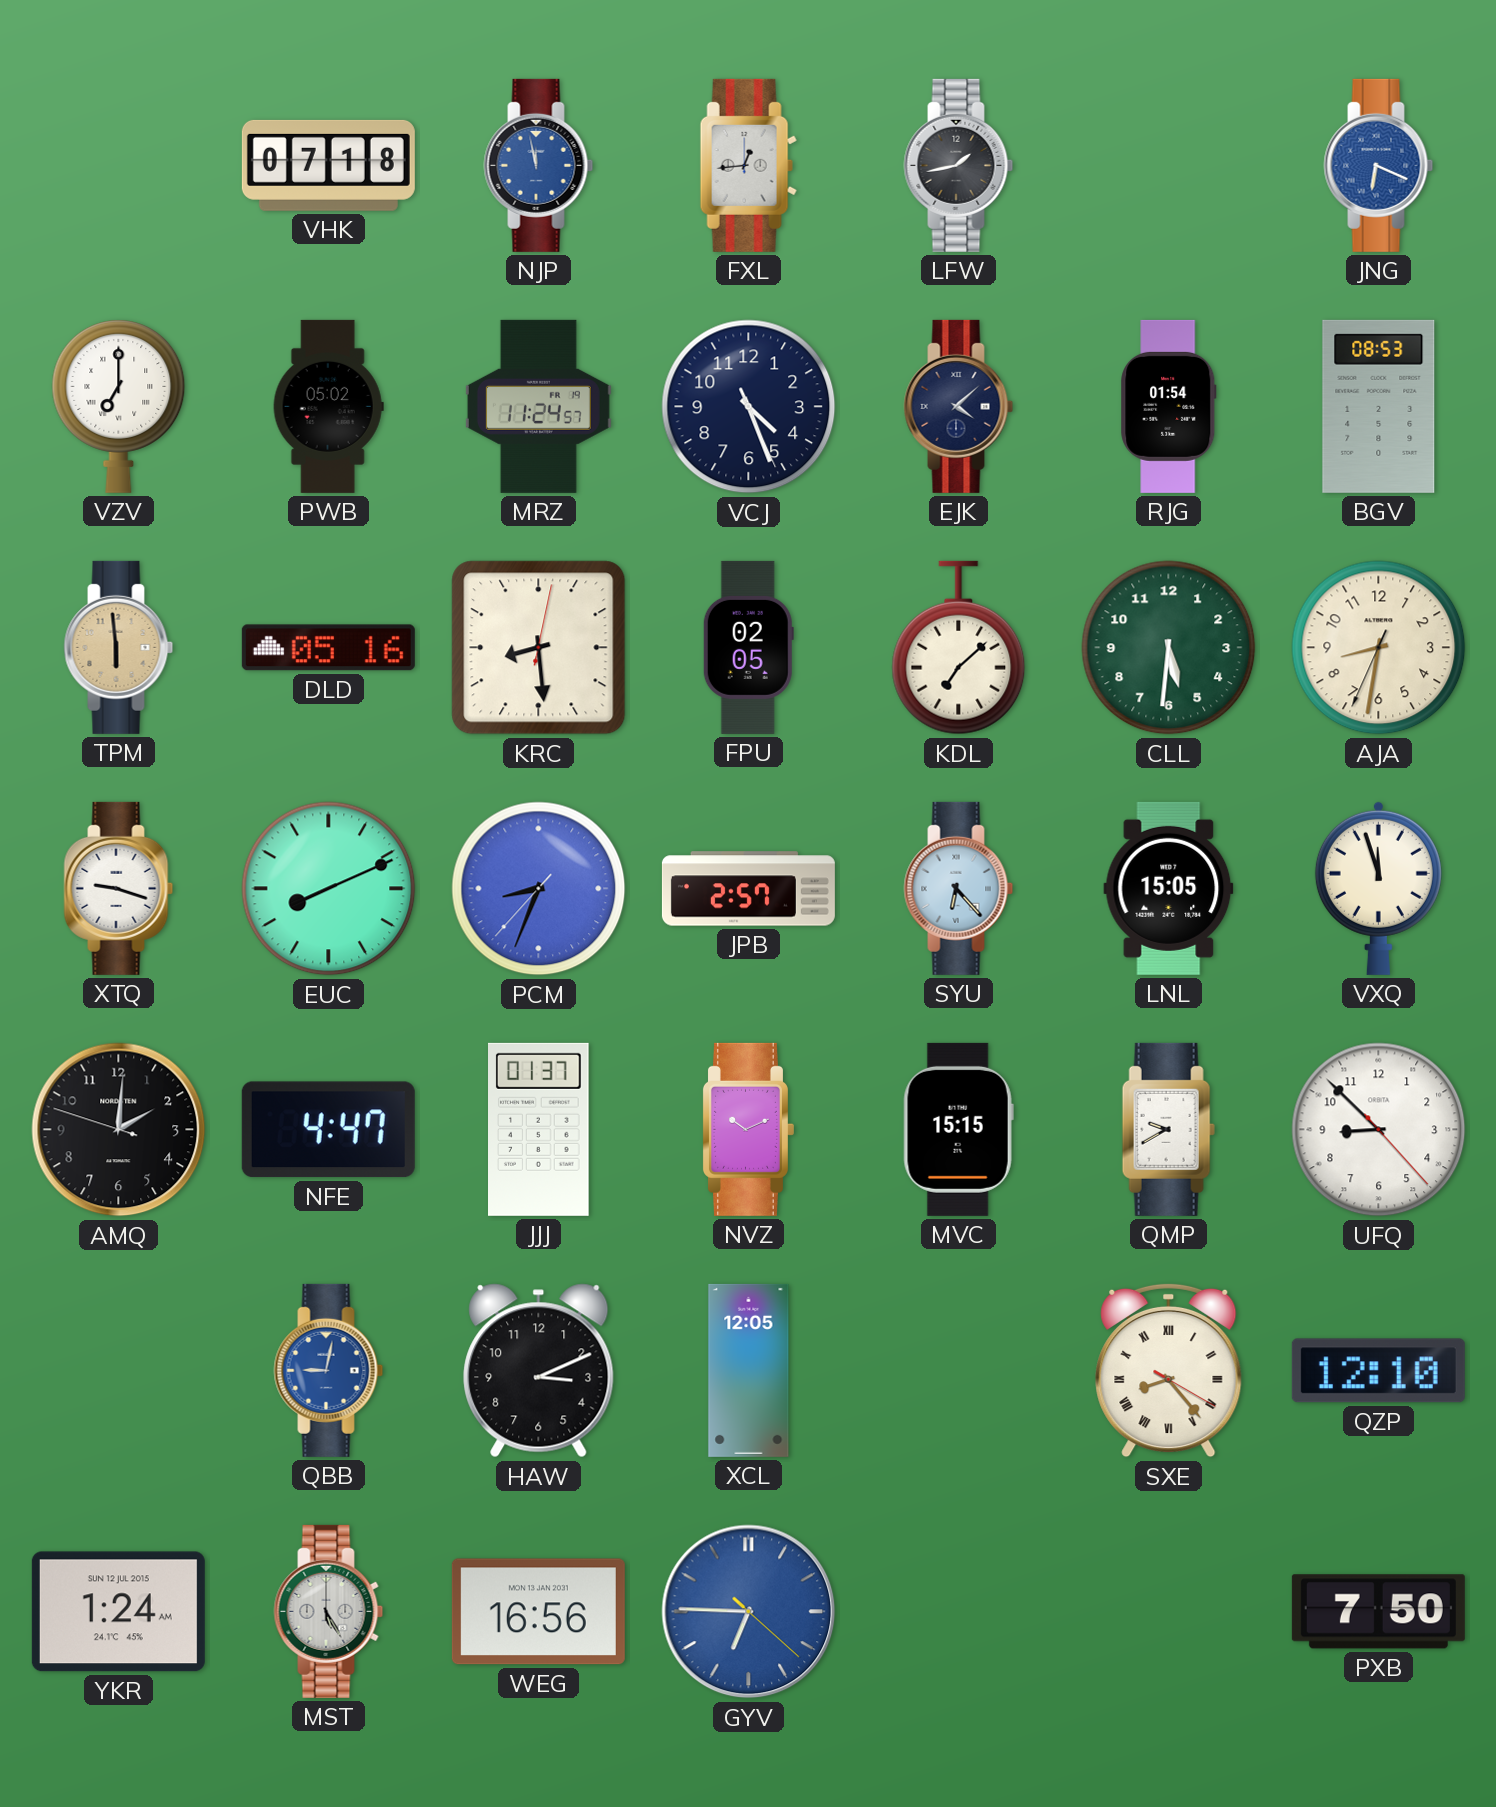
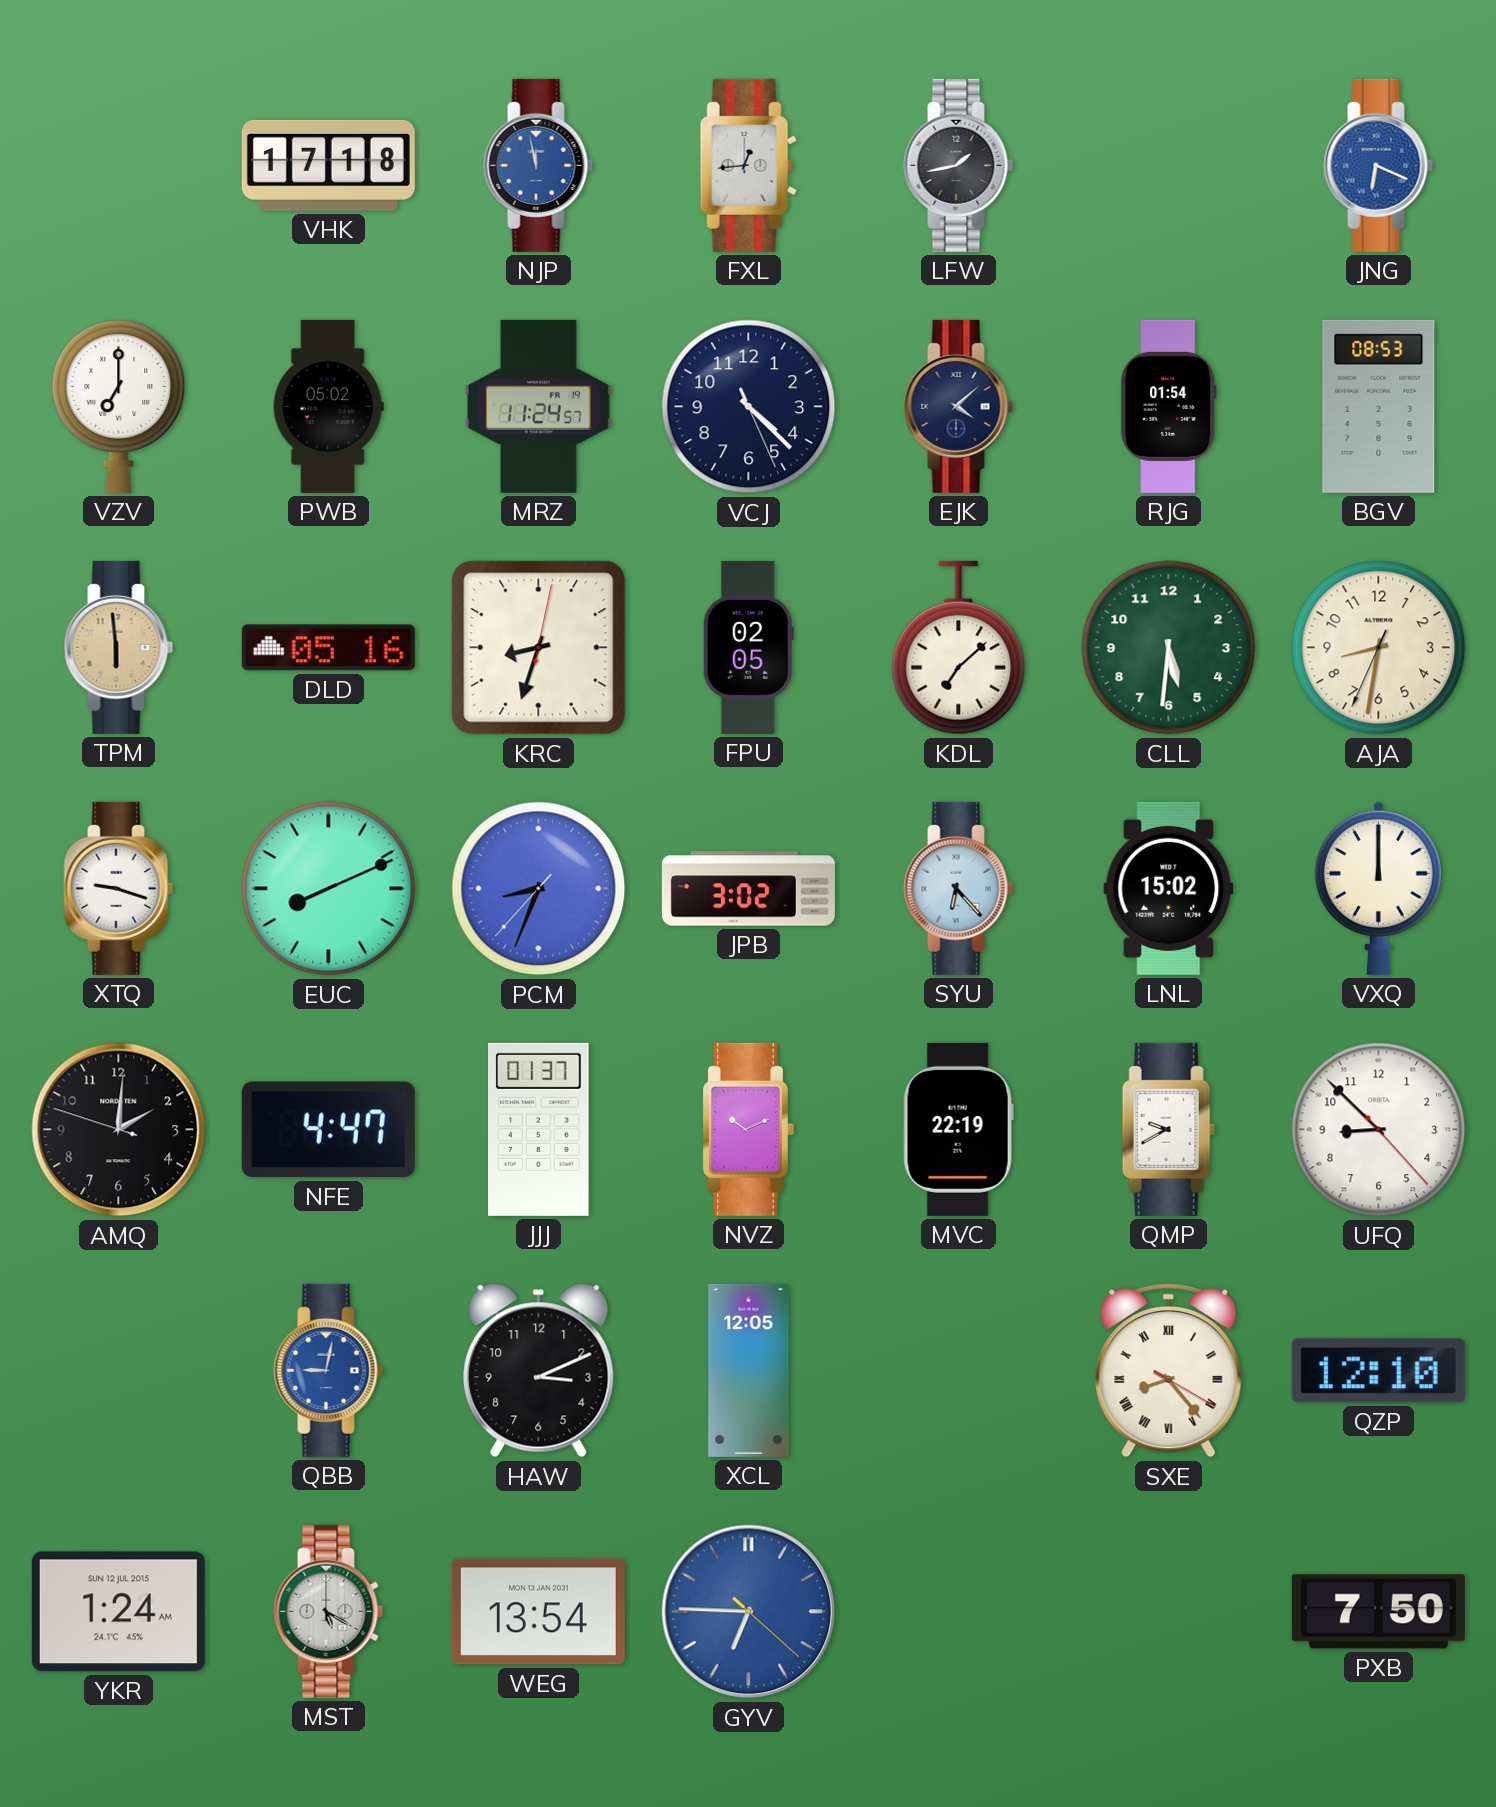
VHK: 07:18 -> 17:18
VCJ: 4:26 -> 4:22
KRC: 8:29 -> 8:33
JPB: 2:57 -> 3:02
LNL: 15:05 -> 15:02
VXQ: 11:57 -> 12:00
MVC: 15:15 -> 22:19
MST: 5:25 -> 5:20
WEG: 16:56 -> 13:54
